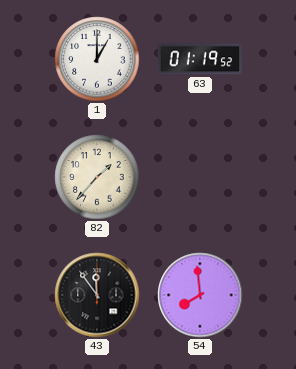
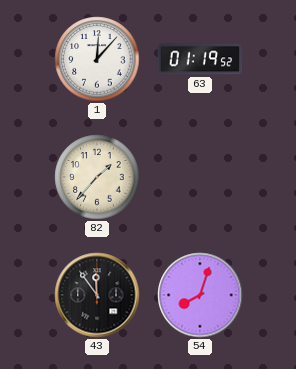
1: 1:00 -> 12:07
54: 7:59 -> 8:03
